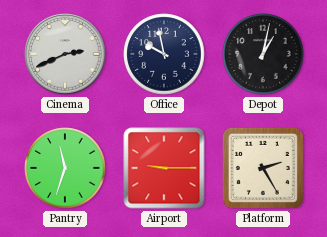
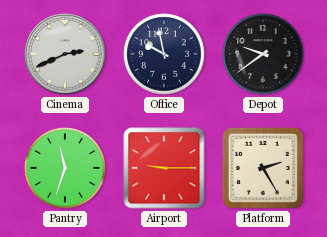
Depot: 1:02 -> 9:39
